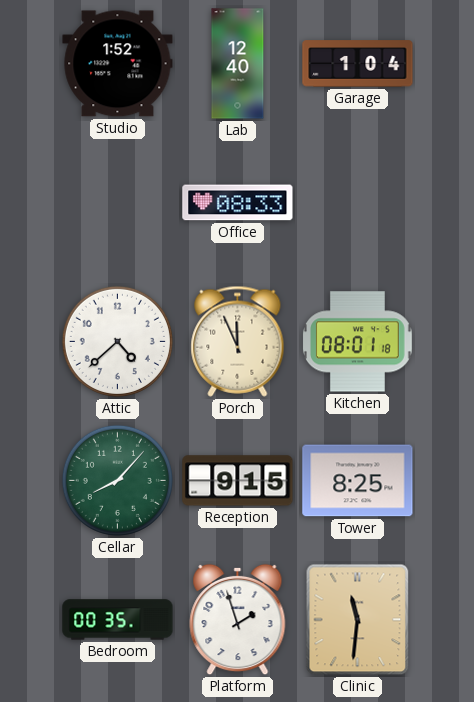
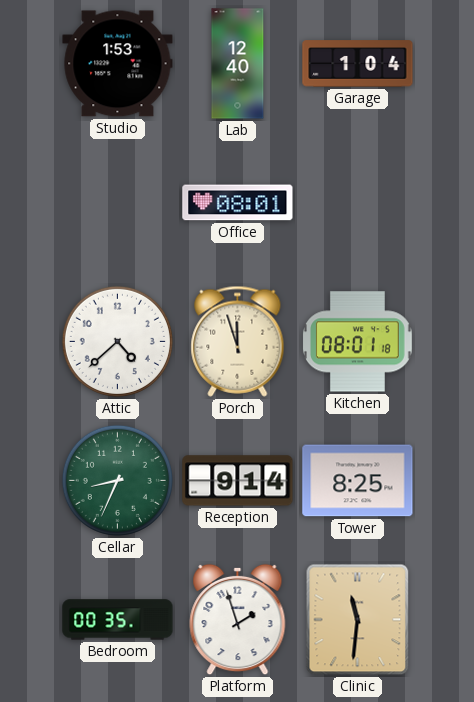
Studio: 1:52 -> 1:53
Office: 08:33 -> 08:01
Porch: 11:56 -> 11:57
Cellar: 8:07 -> 8:34
Reception: 9:15 -> 9:14
